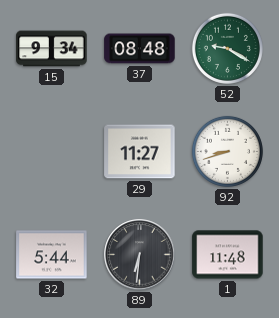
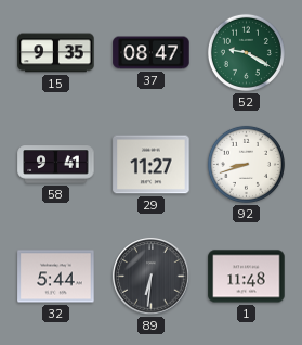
15: 9:34 -> 9:35
37: 08:48 -> 08:47
58: none -> 9:41
